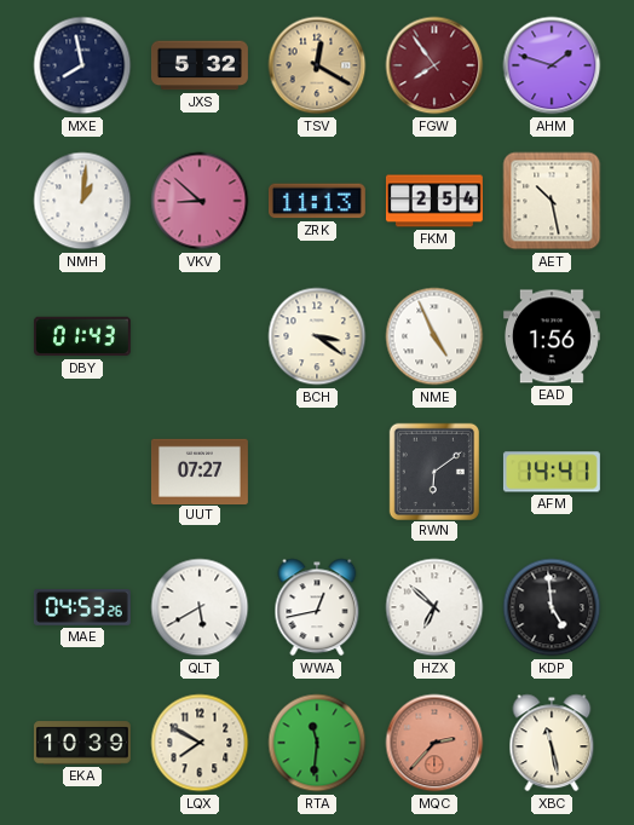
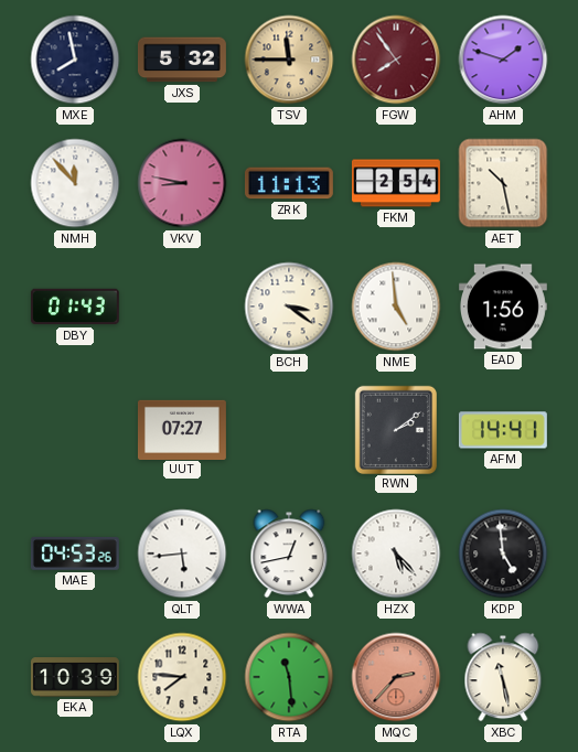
TSV: 12:20 -> 11:45
NMH: 1:01 -> 11:53
VKV: 8:52 -> 8:47
NME: 4:56 -> 4:59
RWN: 6:09 -> 2:09
QLT: 5:40 -> 5:44
HZX: 6:52 -> 5:23
LQX: 7:50 -> 7:46
RTA: 11:31 -> 11:29
